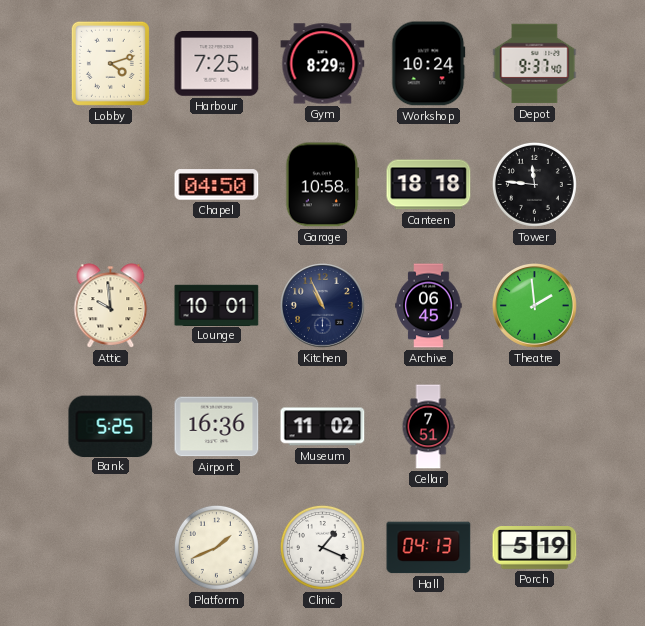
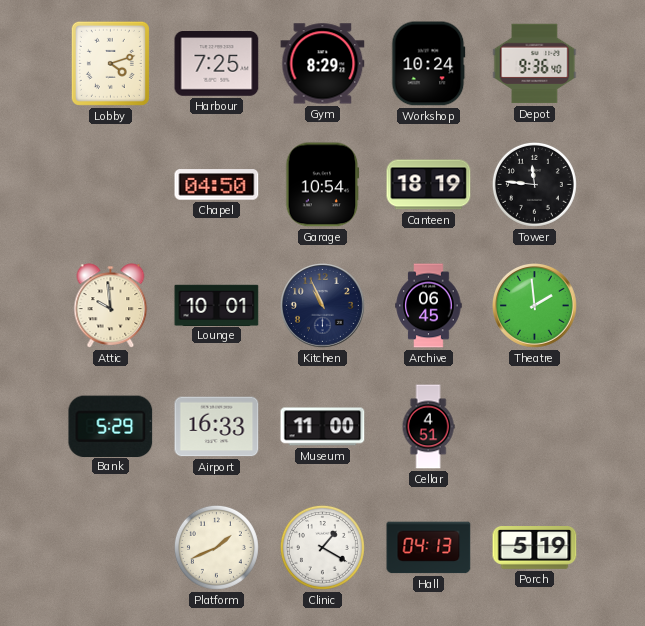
Depot: 9:37 -> 9:36
Garage: 10:58 -> 10:54
Canteen: 18:18 -> 18:19
Bank: 5:25 -> 5:29
Airport: 16:36 -> 16:33
Museum: 11:02 -> 11:00
Cellar: 7:51 -> 4:51
Clinic: 1:19 -> 1:20
